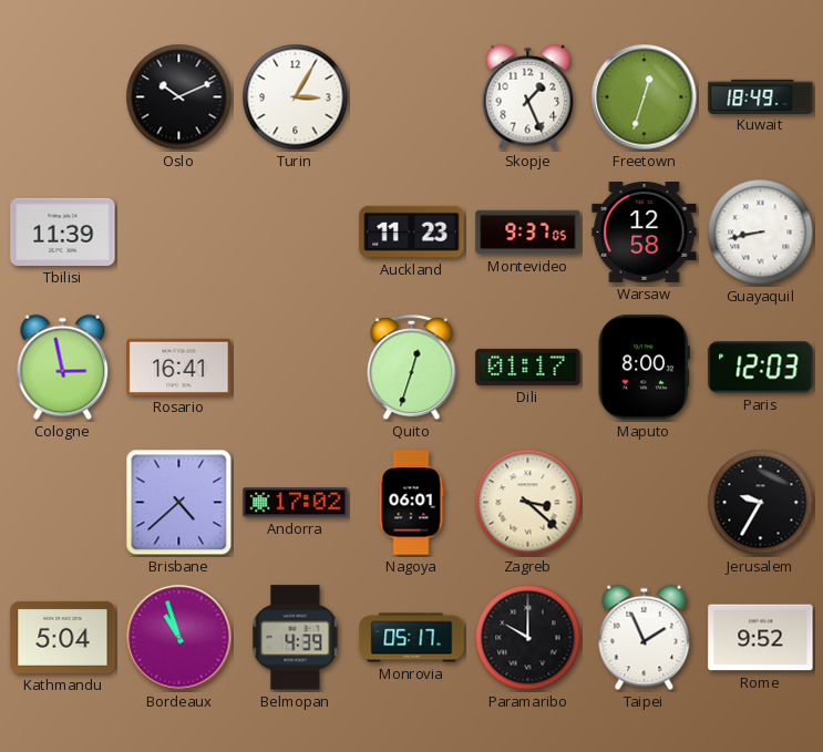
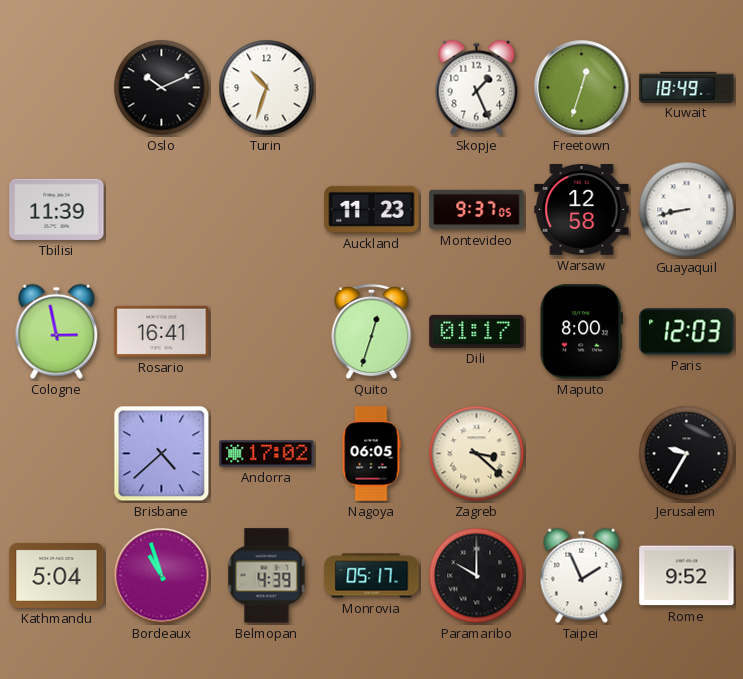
Turin: 3:05 -> 10:33
Nagoya: 06:01 -> 06:05
